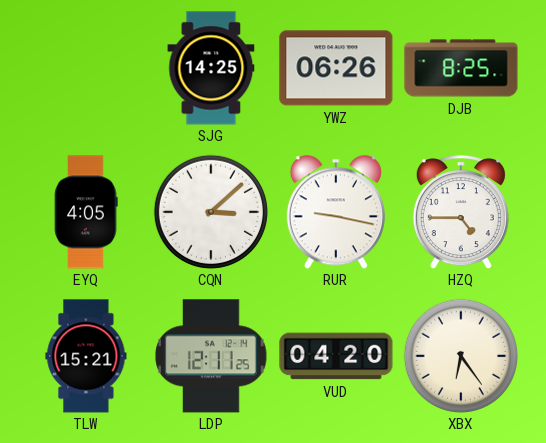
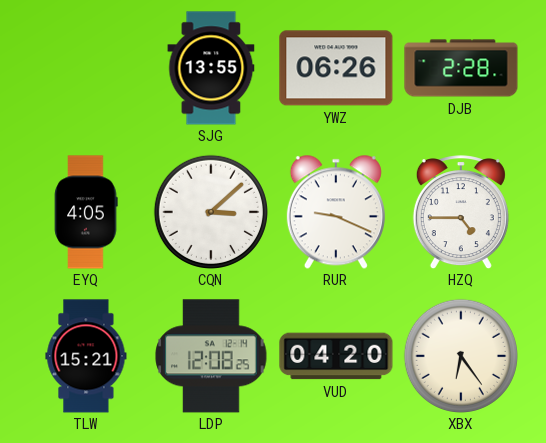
SJG: 14:25 -> 13:55
DJB: 8:25 -> 2:28
RUR: 9:17 -> 9:19
LDP: 12:11 -> 12:08
